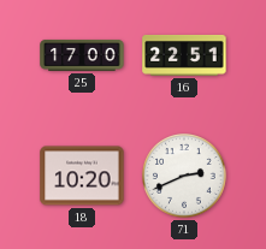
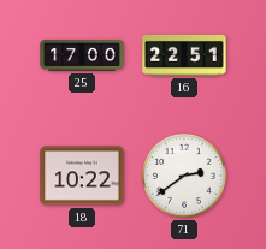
18: 10:20 -> 10:22
71: 2:41 -> 2:39
